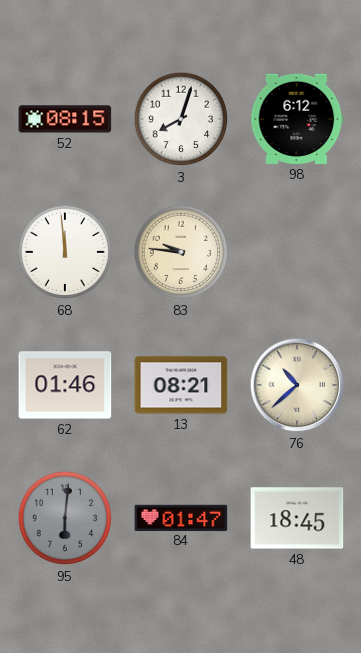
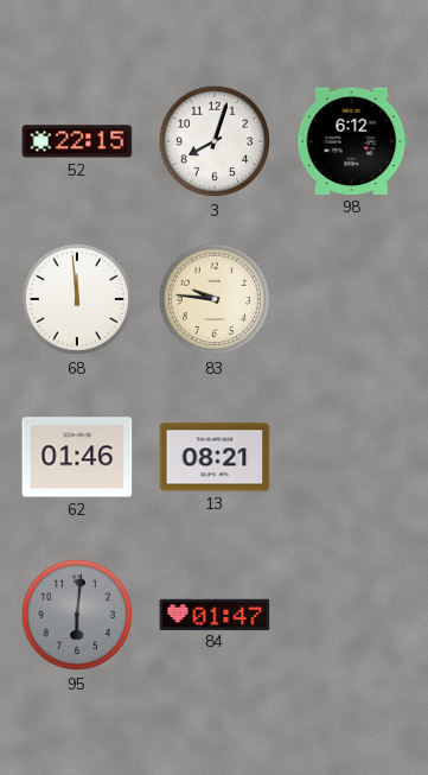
52: 08:15 -> 22:15
76: 10:38 -> none
48: 18:45 -> none
